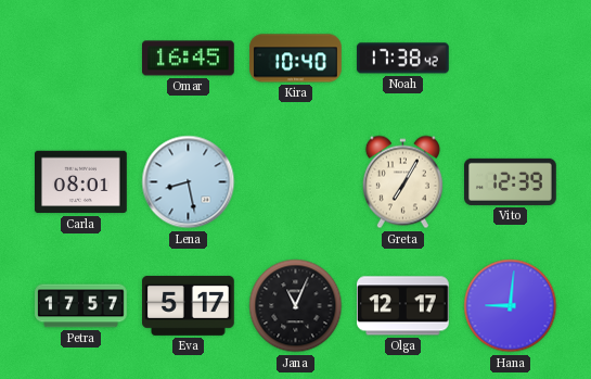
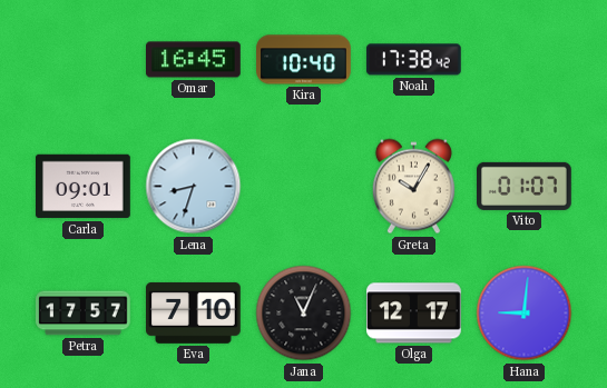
Carla: 08:01 -> 09:01
Lena: 8:28 -> 8:33
Greta: 7:05 -> 10:05
Vito: 12:39 -> 01:07
Eva: 5:17 -> 7:10
